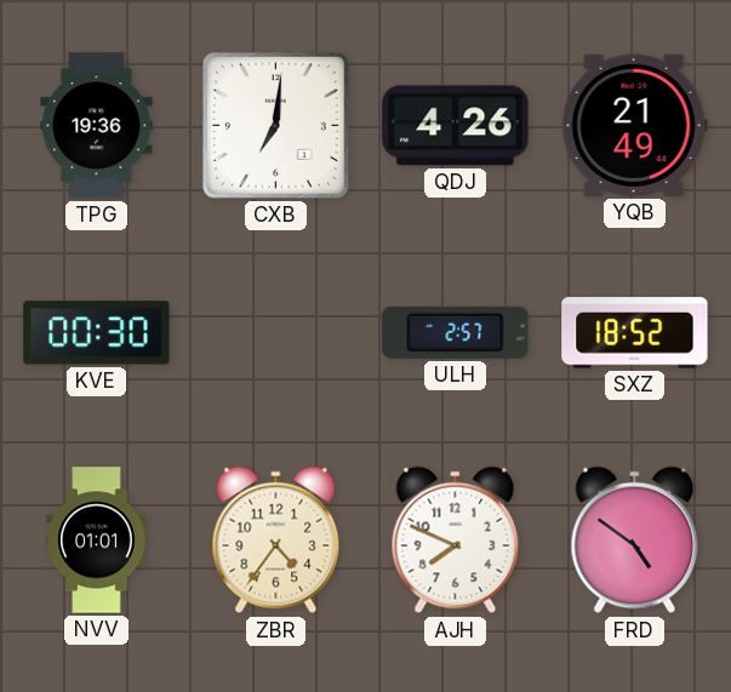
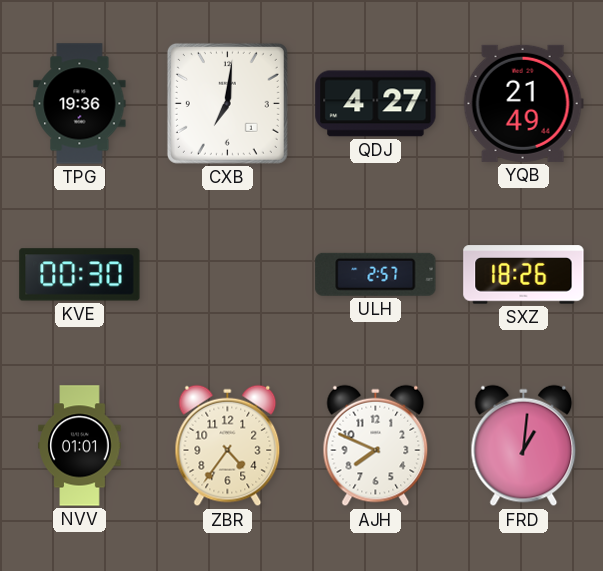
QDJ: 4:26 -> 4:27
SXZ: 18:52 -> 18:26
FRD: 4:51 -> 1:01
